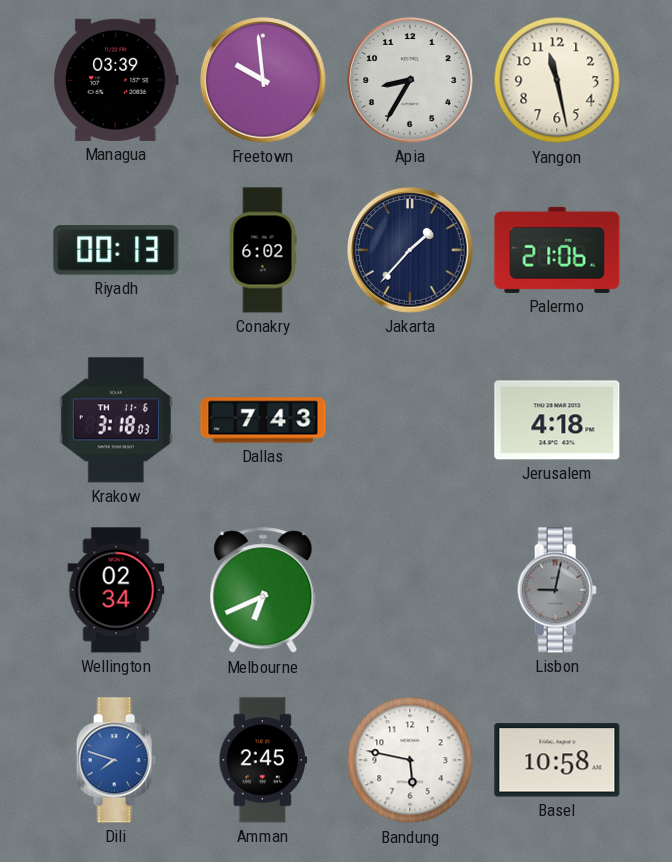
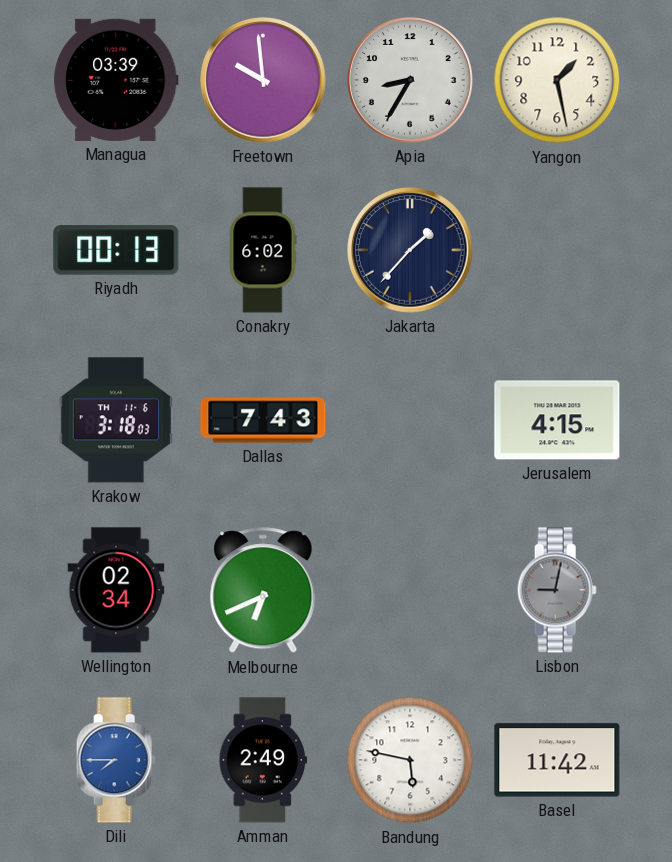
Yangon: 11:28 -> 1:28
Palermo: 21:06 -> none
Jerusalem: 4:18 -> 4:15
Dili: 7:48 -> 7:45
Amman: 2:45 -> 2:49
Basel: 10:58 -> 11:42
